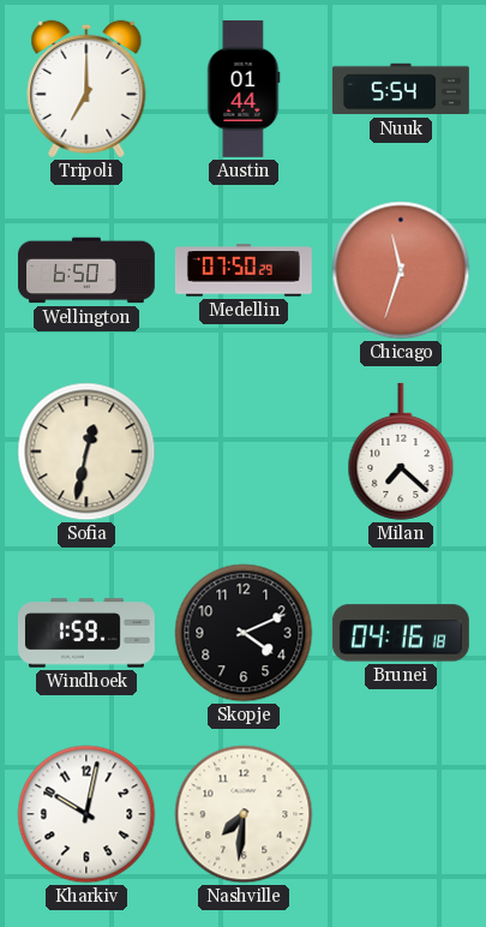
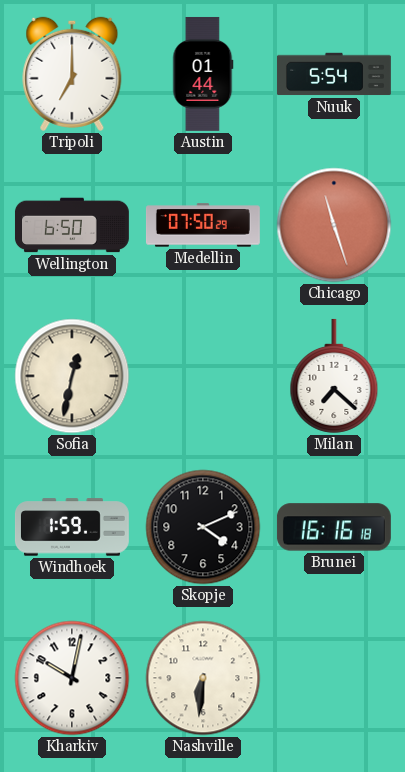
Chicago: 11:33 -> 11:27
Brunei: 04:16 -> 16:16
Nashville: 7:31 -> 6:31
